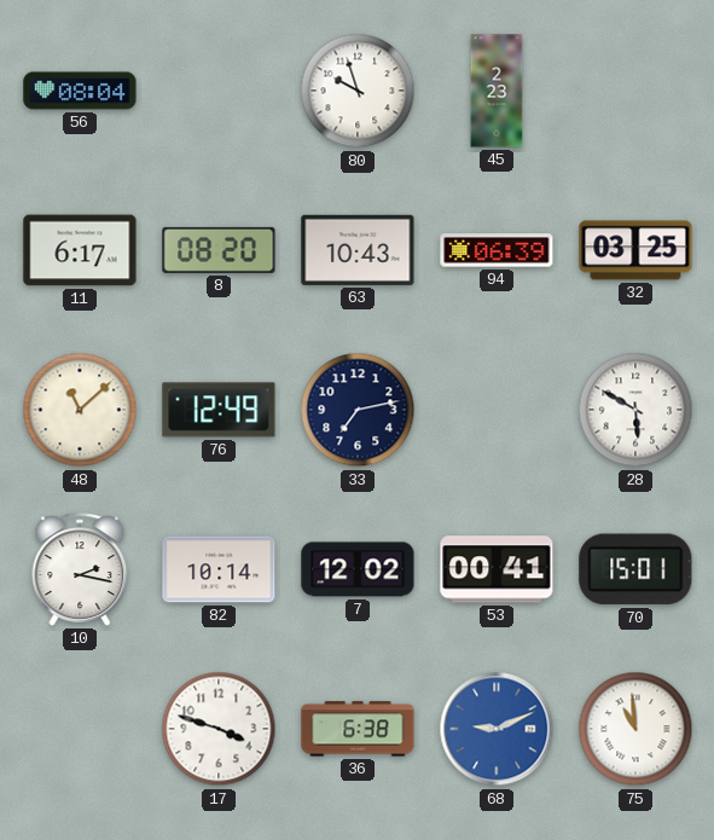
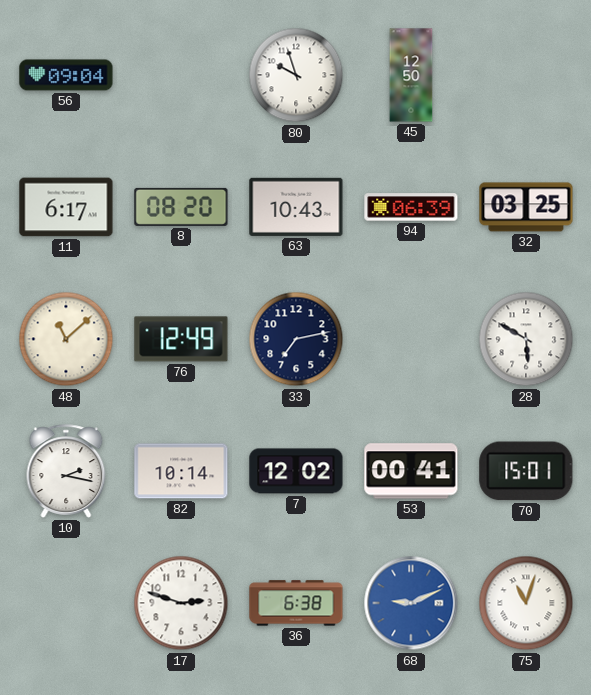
56: 08:04 -> 09:04
45: 2:23 -> 12:50
17: 3:48 -> 2:48
75: 10:59 -> 11:03
